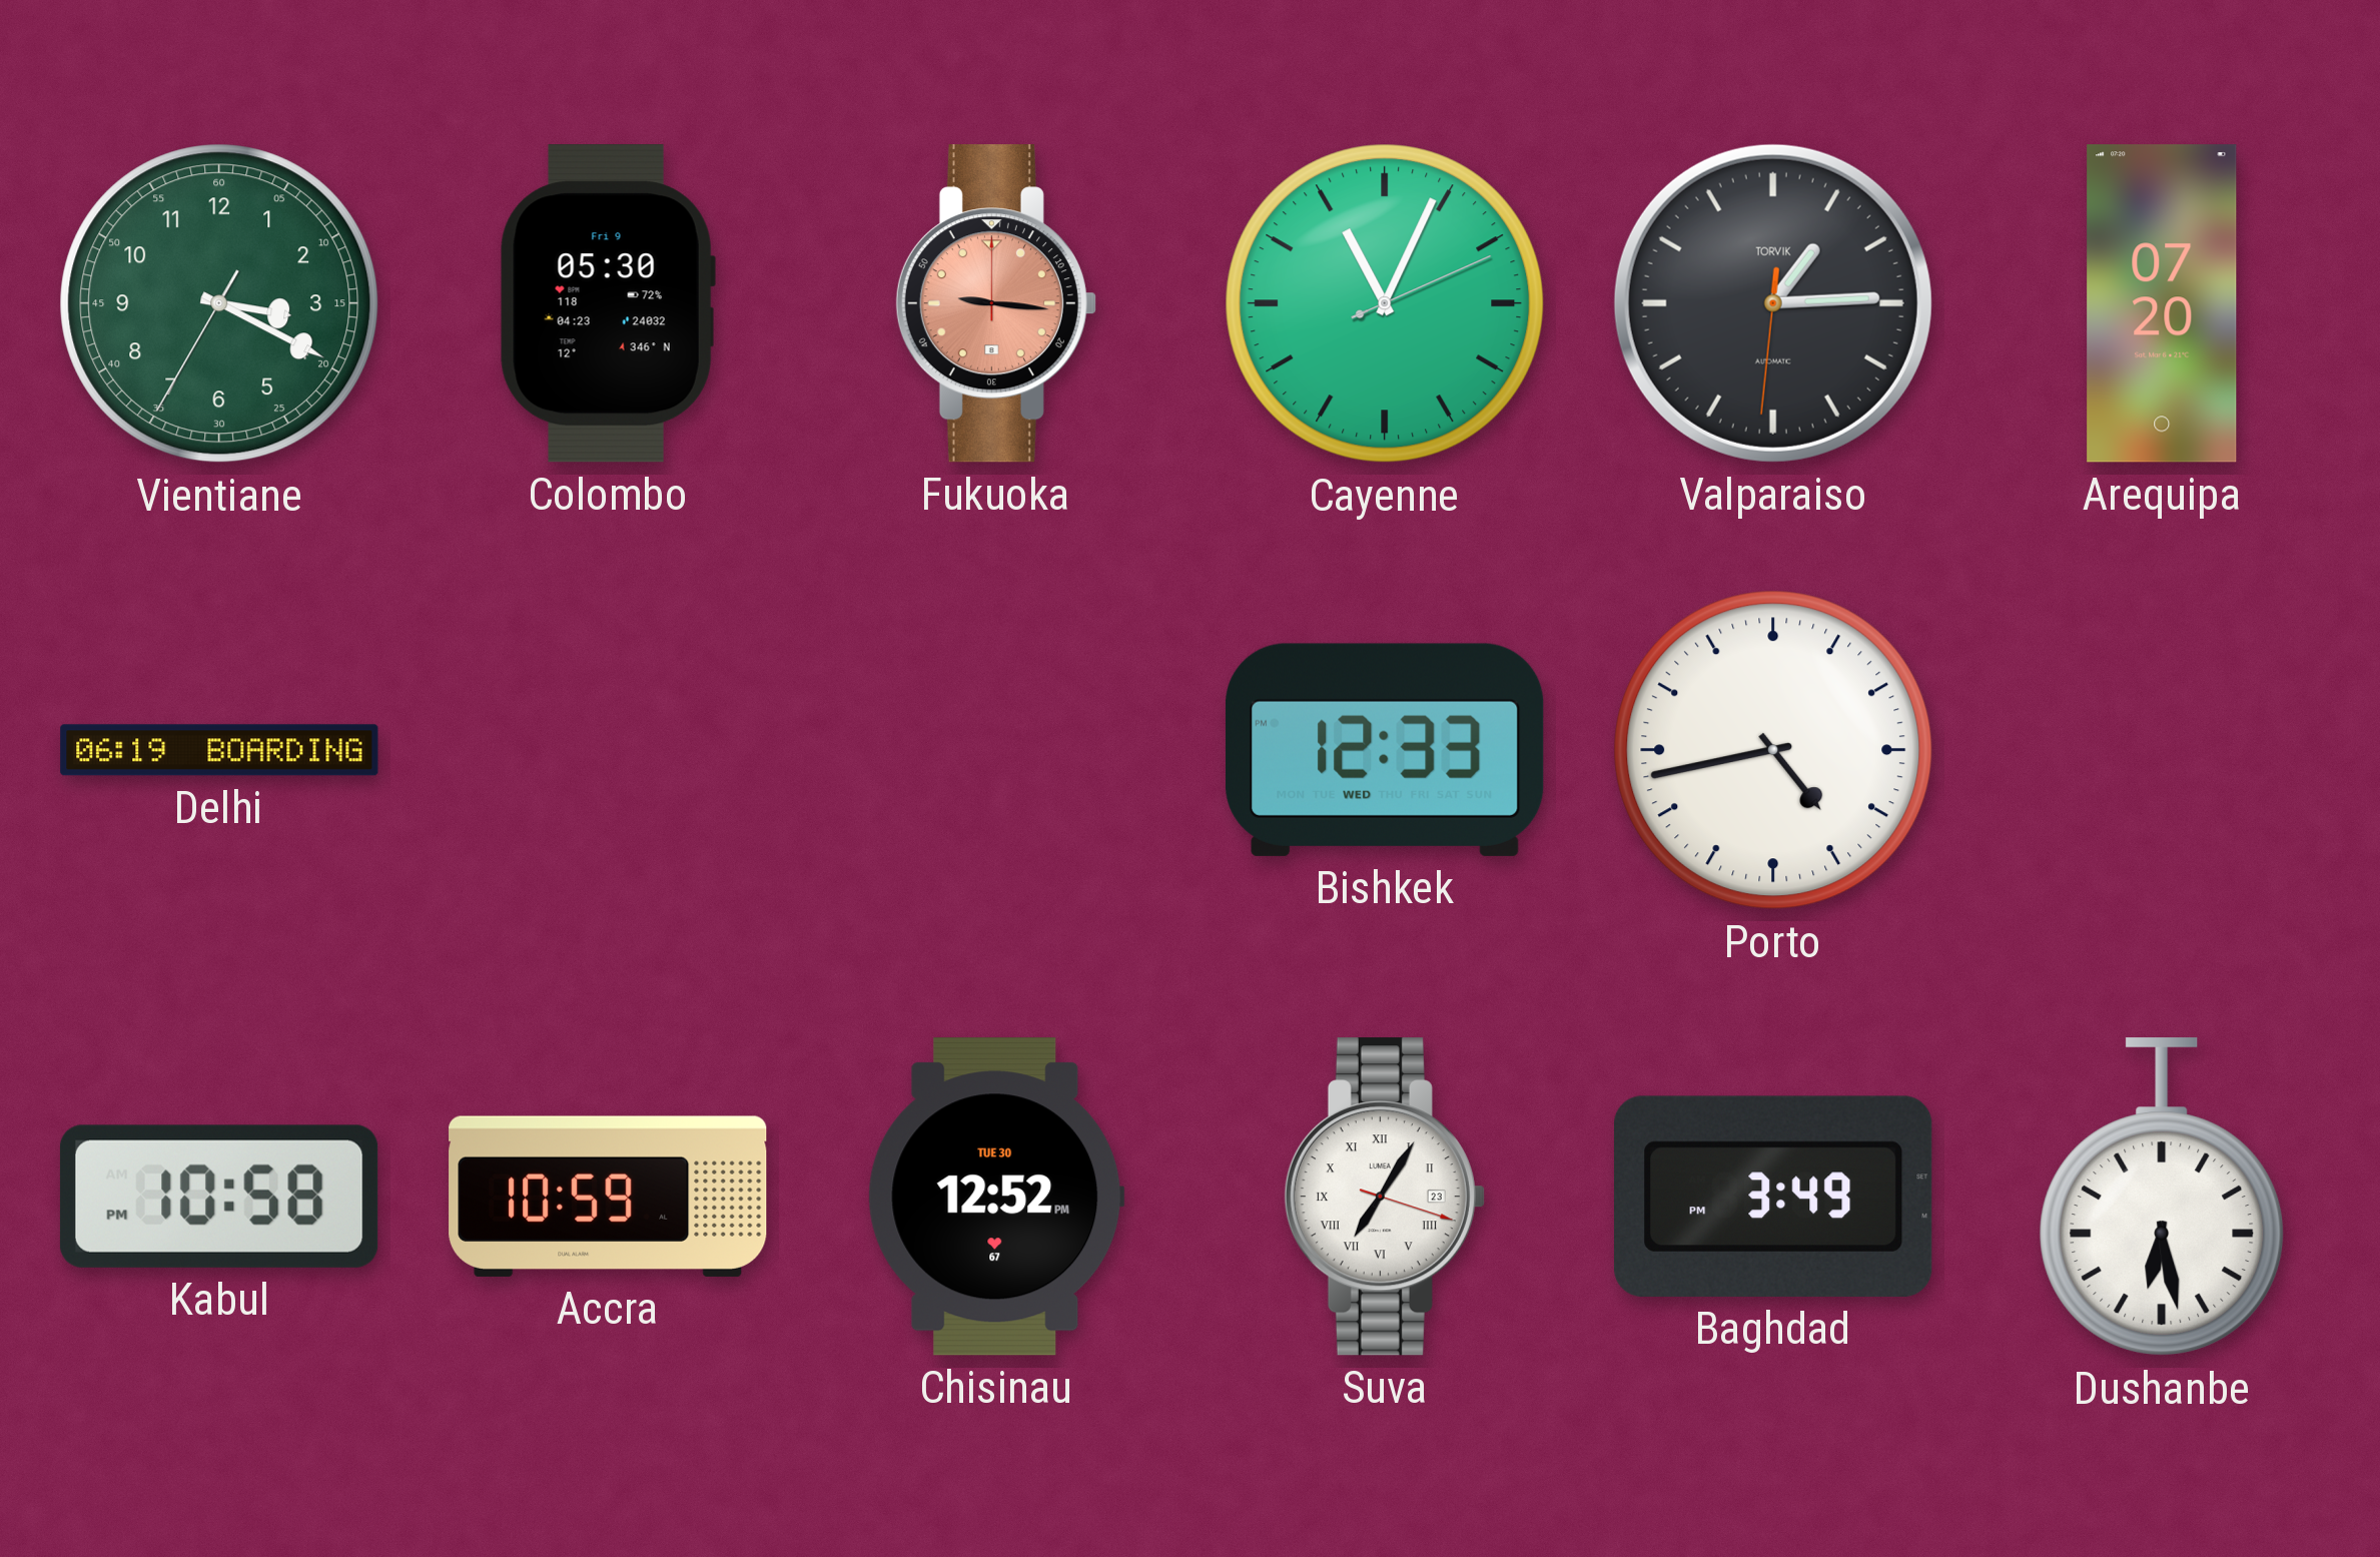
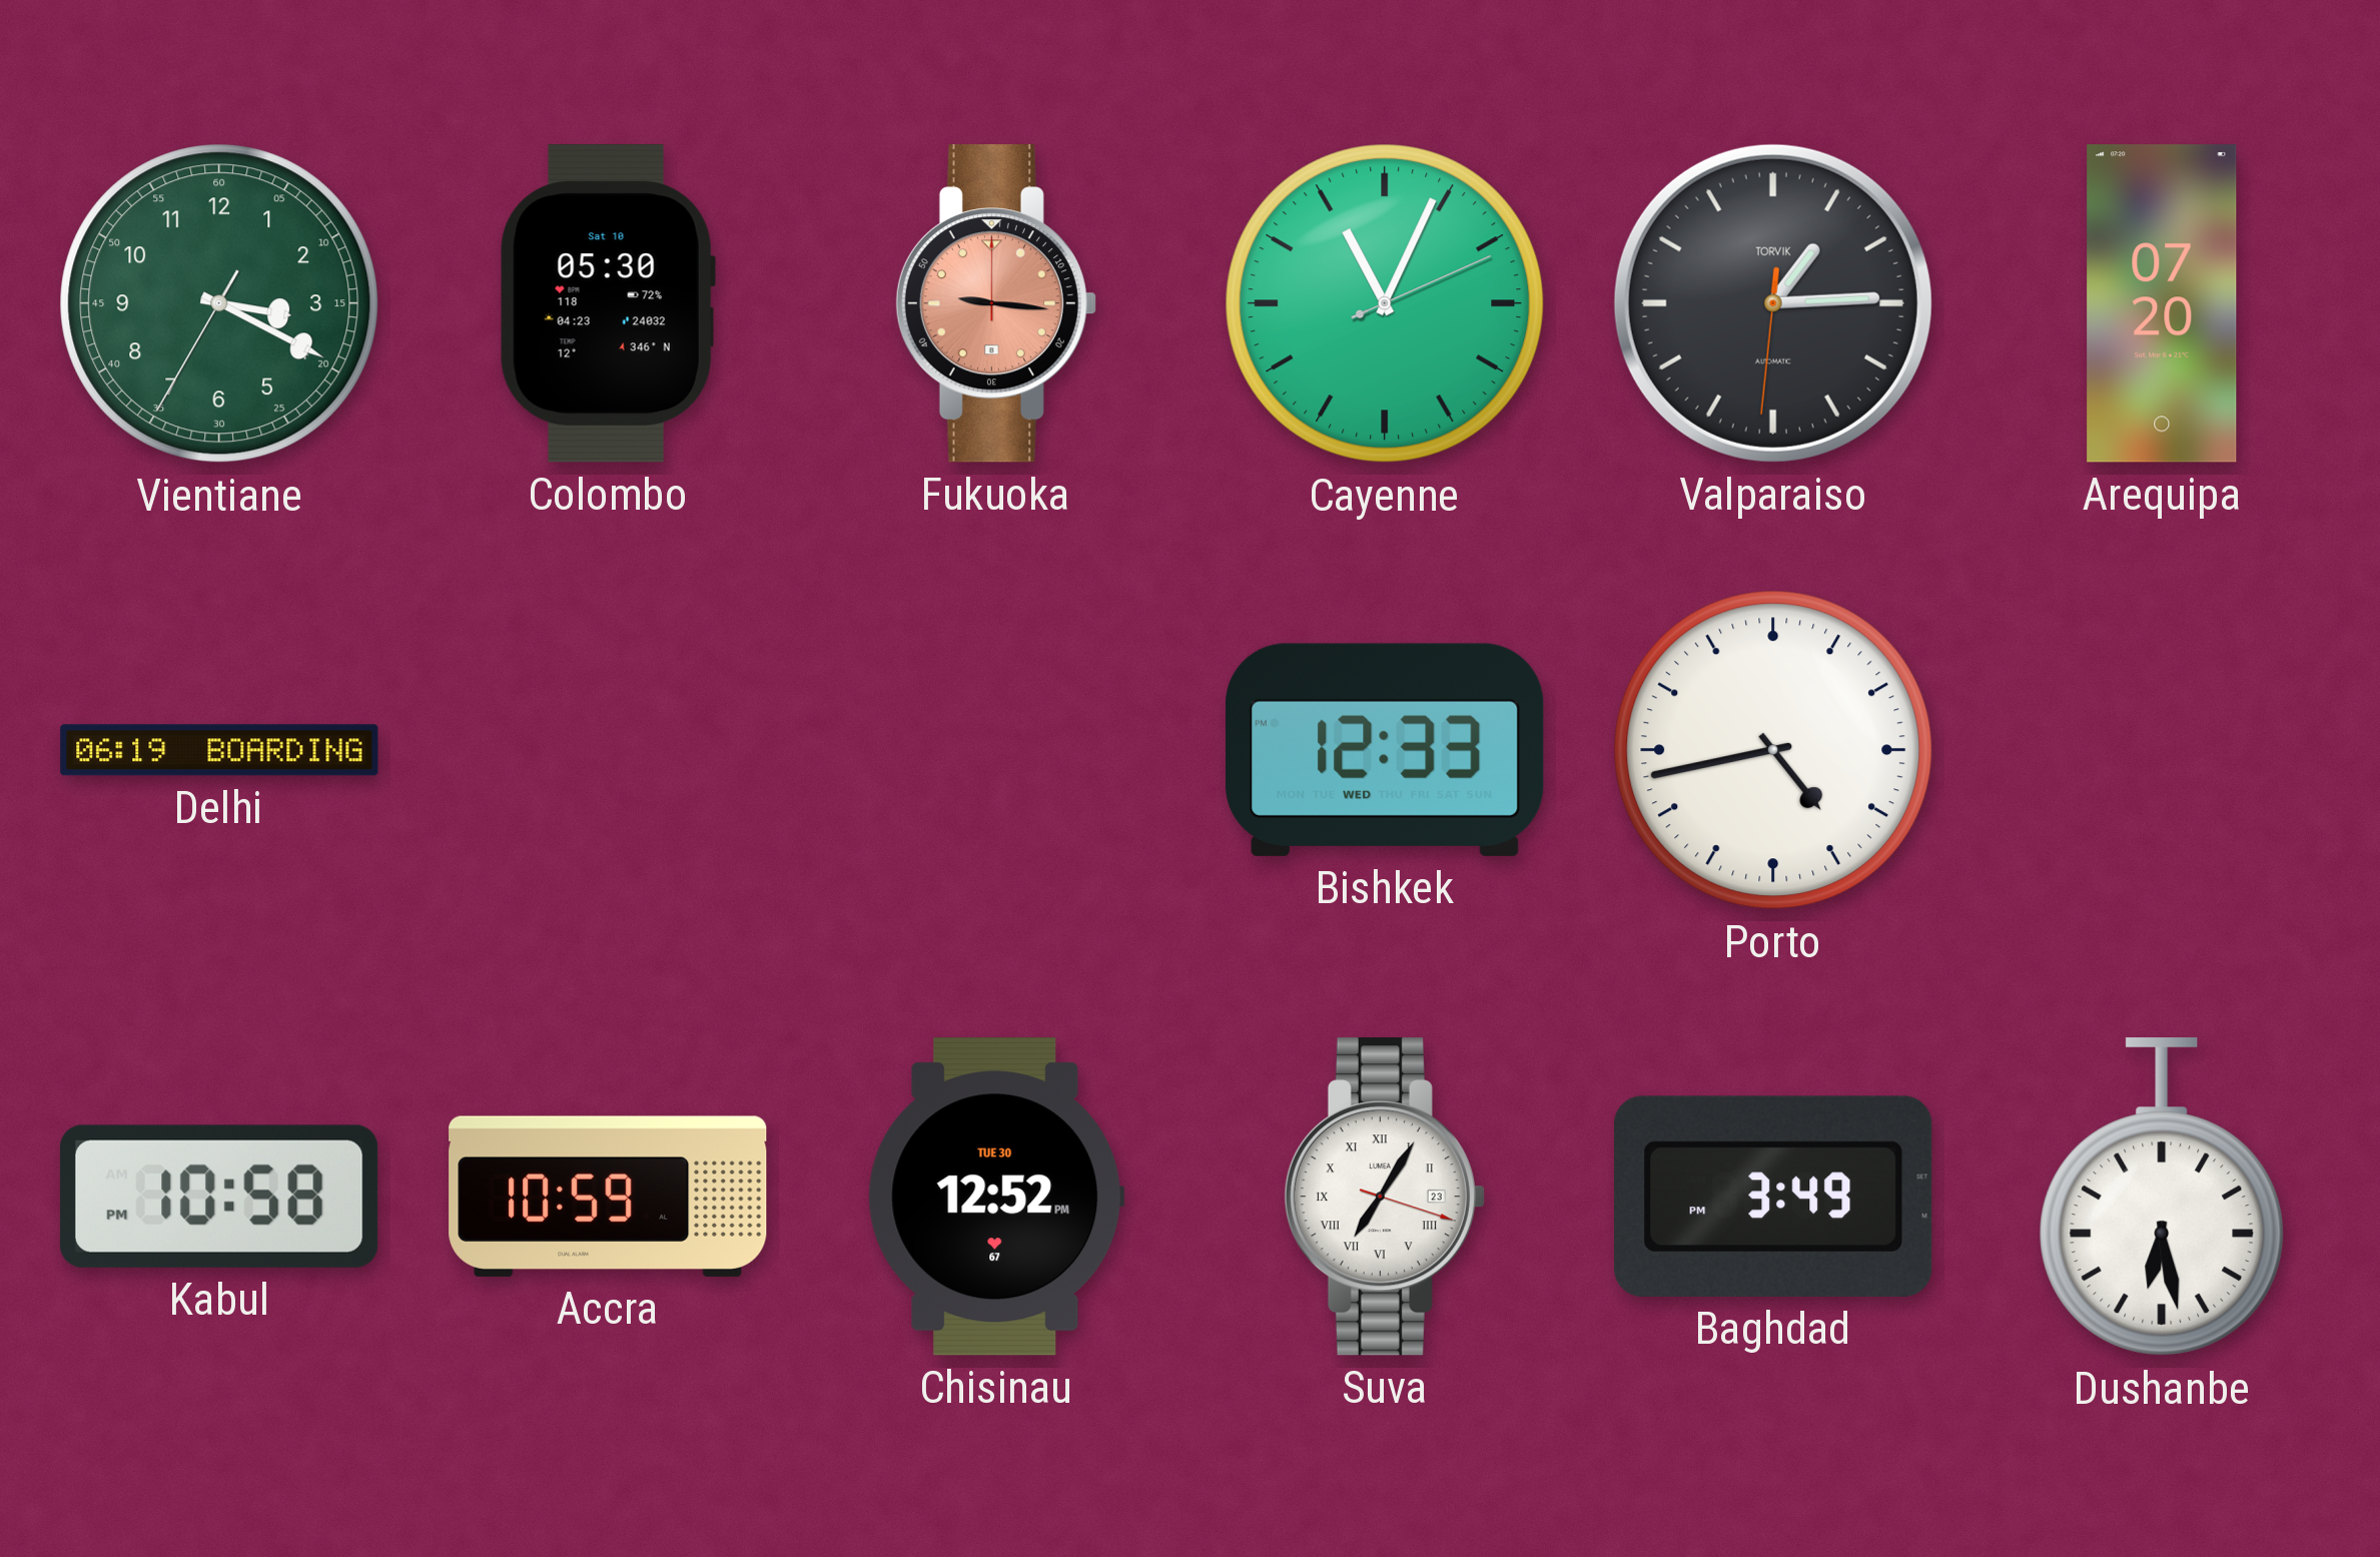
Colombo date: Fri 9 -> Sat 10
